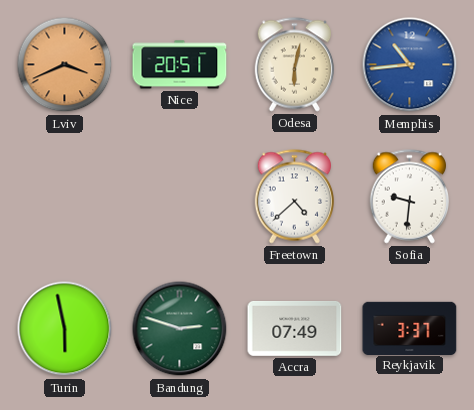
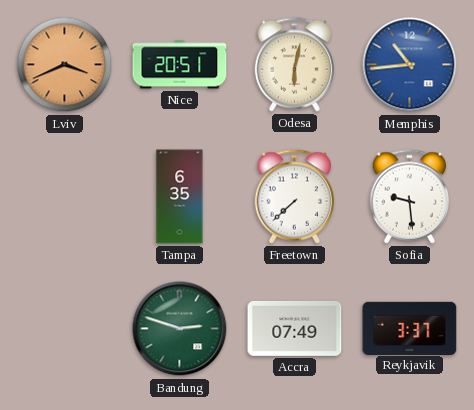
Tampa: none -> 6:35
Freetown: 4:38 -> 7:38
Sofia: 9:31 -> 9:29
Turin: 5:58 -> none
